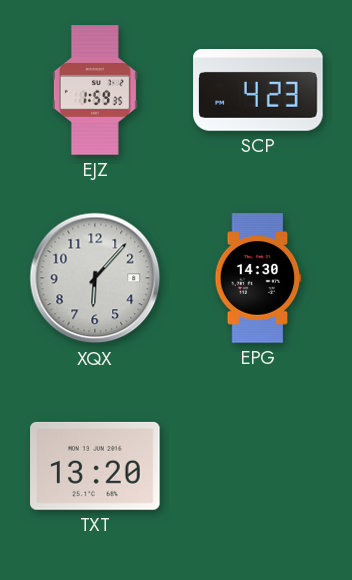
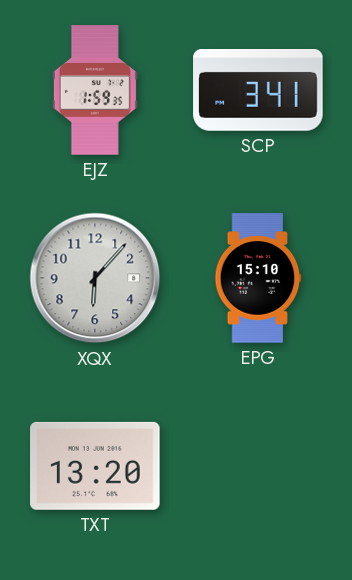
SCP: 4:23 -> 3:41
EPG: 14:30 -> 15:10
